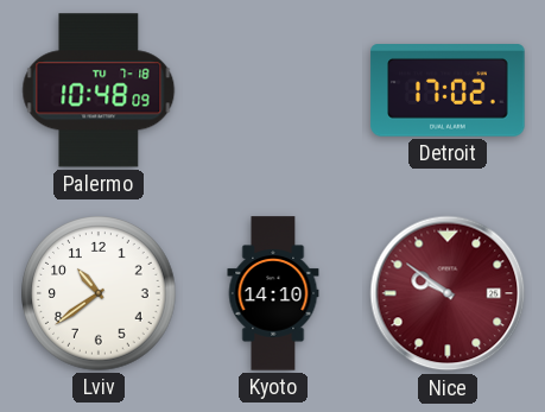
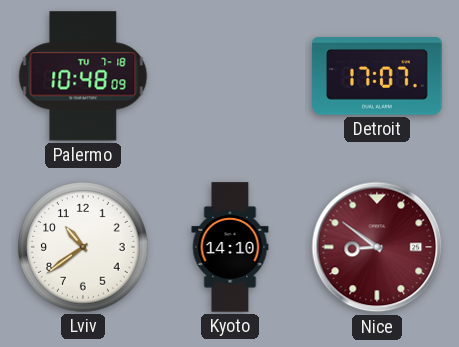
Detroit: 17:02 -> 17:07
Nice: 9:51 -> 8:51
